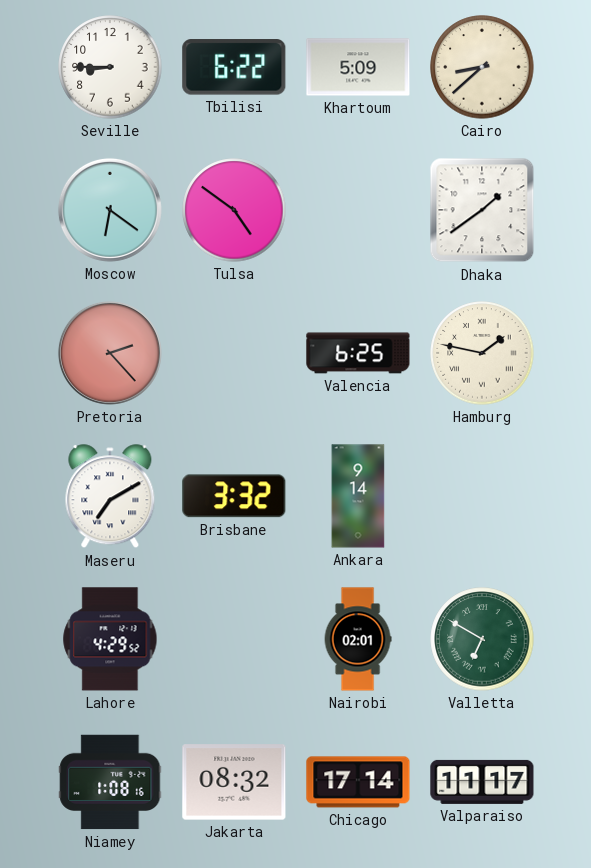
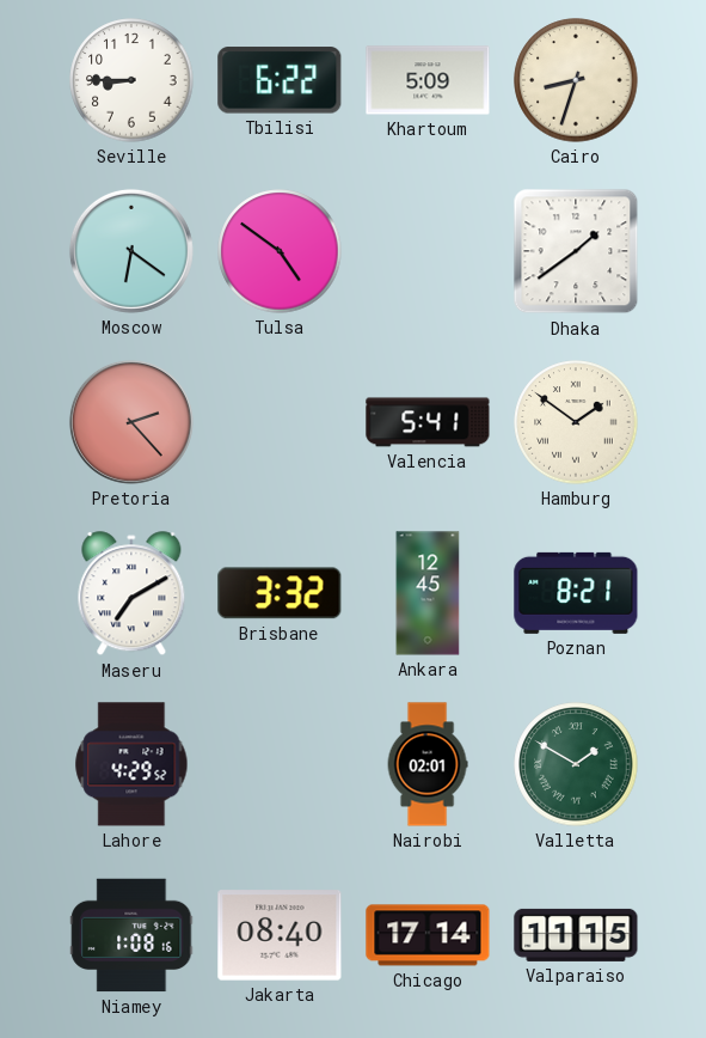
Cairo: 8:38 -> 8:33
Valencia: 6:25 -> 5:41
Hamburg: 1:47 -> 1:51
Ankara: 9:14 -> 12:45
Poznan: none -> 8:21
Valletta: 6:50 -> 1:50
Jakarta: 08:32 -> 08:40
Valparaiso: 11:17 -> 11:15
